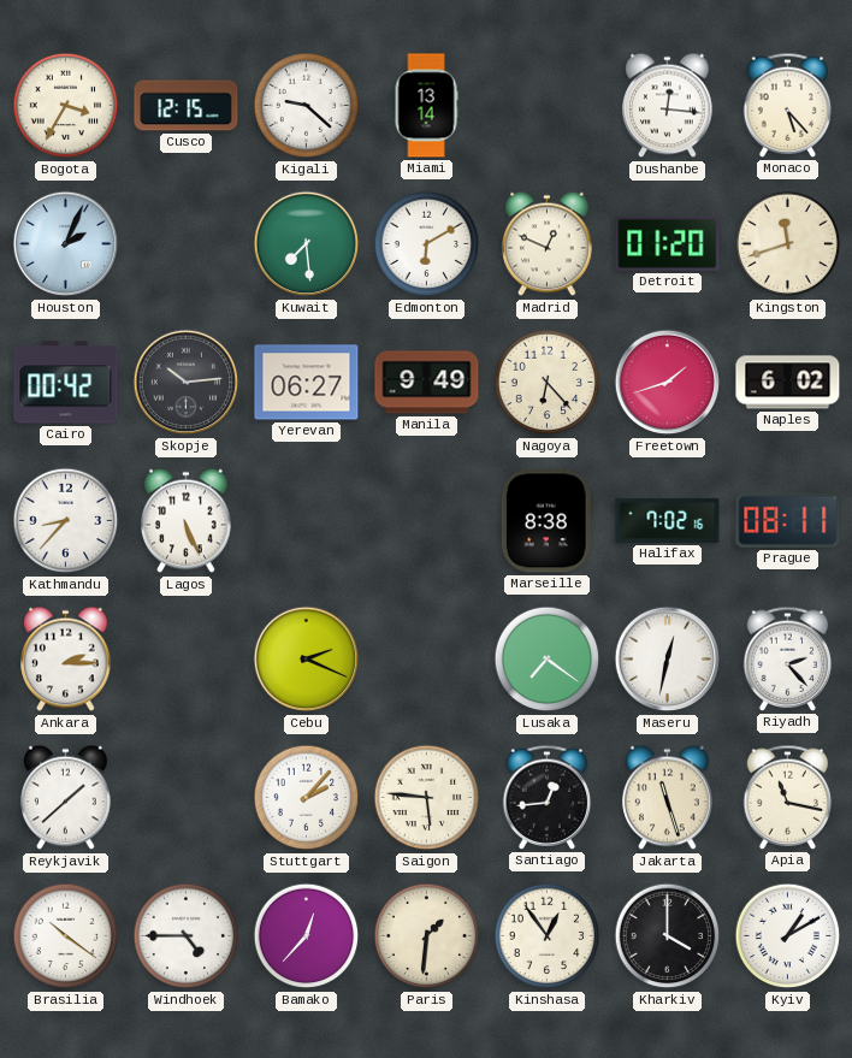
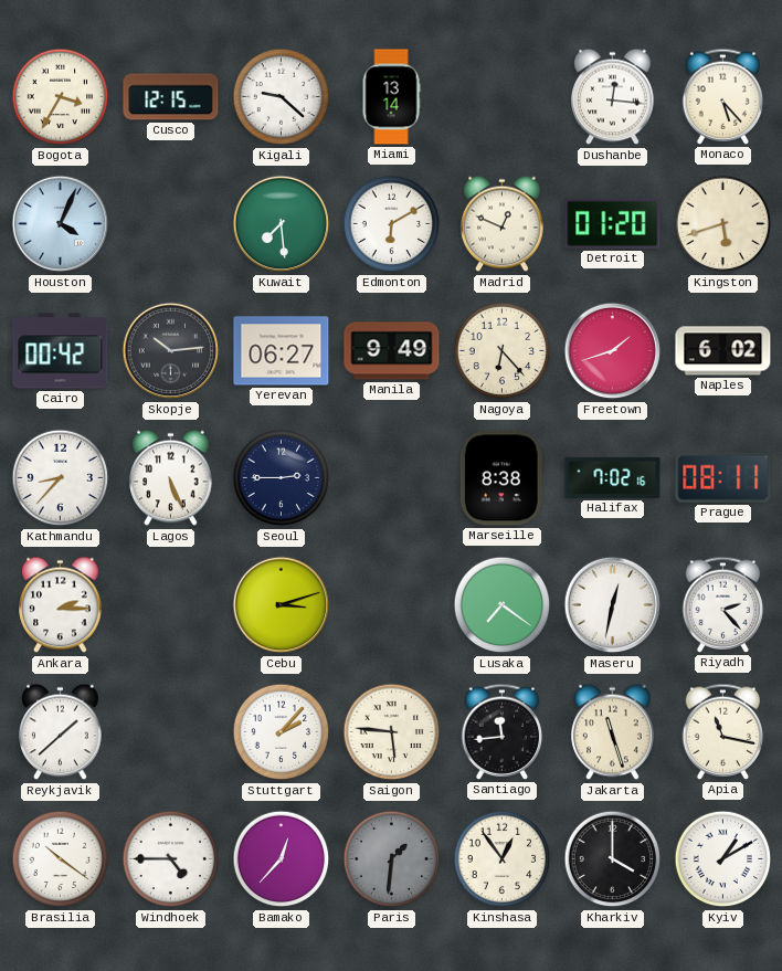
Houston: 2:04 -> 4:04
Kingston: 11:42 -> 5:42
Seoul: none -> 2:45
Cebu: 2:19 -> 3:12
Santiago: 12:44 -> 11:44
Paris dial: cream -> grey
